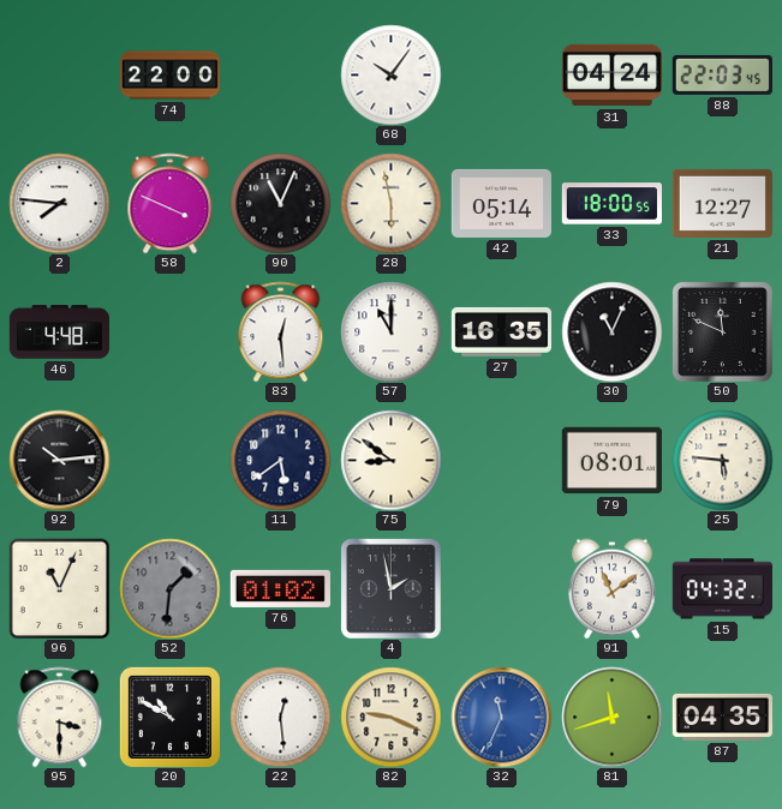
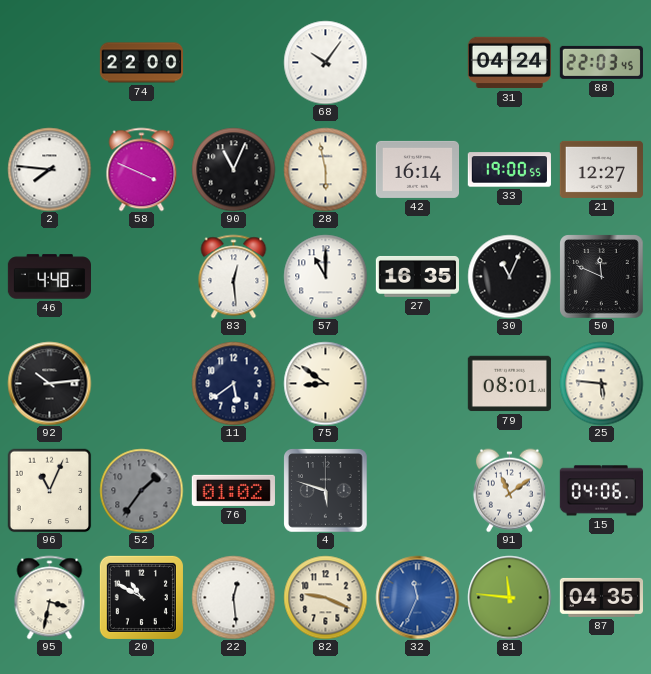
42: 05:14 -> 16:14
33: 18:00 -> 19:00
52: 1:31 -> 1:36
4: 1:58 -> 5:48
15: 04:32 -> 04:06
95: 3:30 -> 3:32
81: 11:42 -> 11:46
